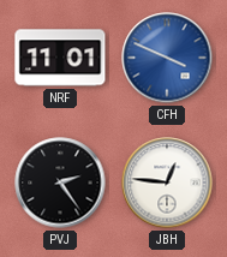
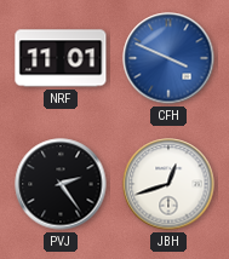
JBH: 12:46 -> 12:42
